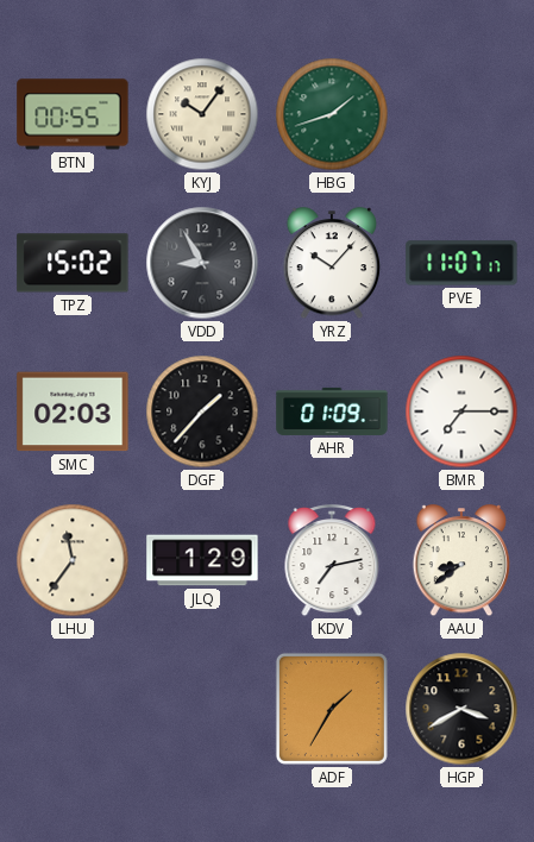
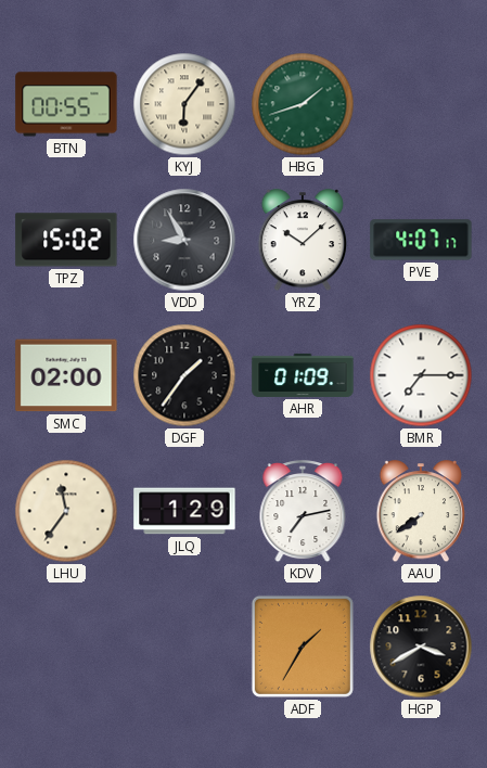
KYJ: 10:06 -> 6:06
YRZ: 10:07 -> 10:08
PVE: 11:07 -> 4:07
SMC: 02:03 -> 02:00
DGF: 1:37 -> 1:36
AAU: 8:39 -> 7:39
